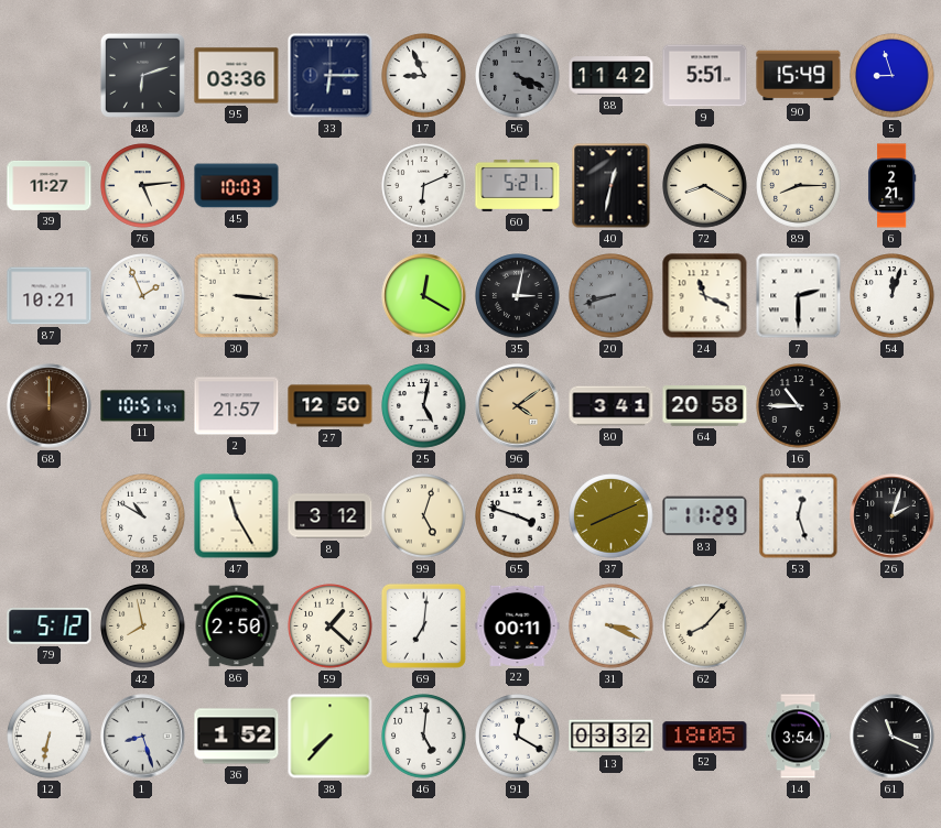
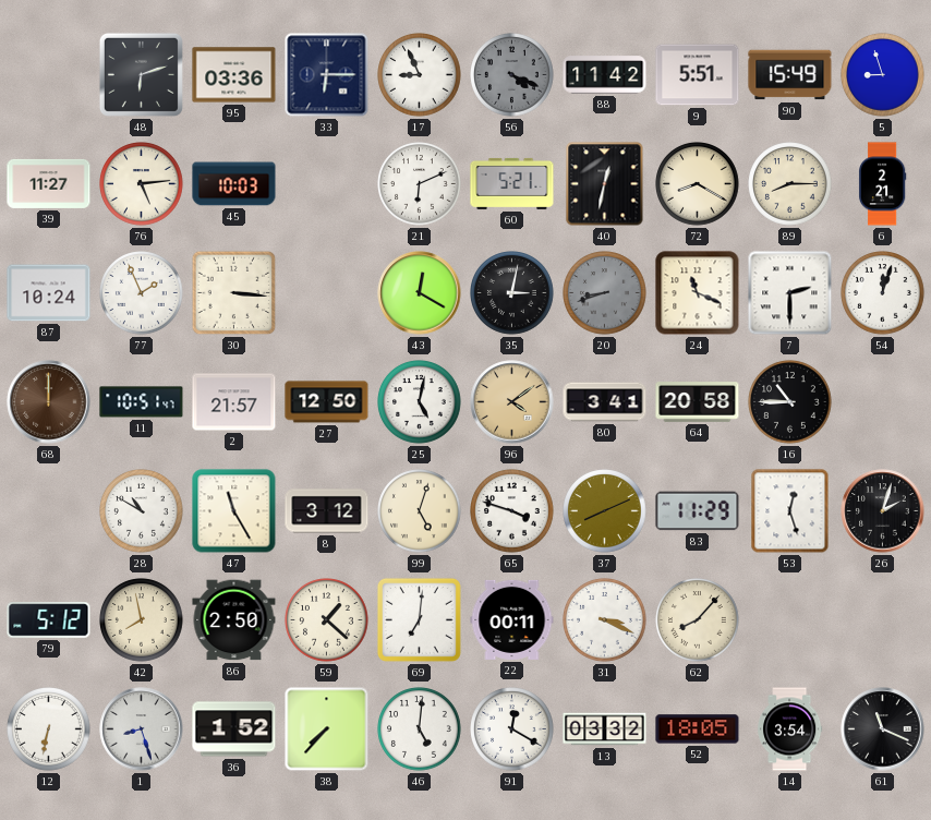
87: 10:21 -> 10:24
